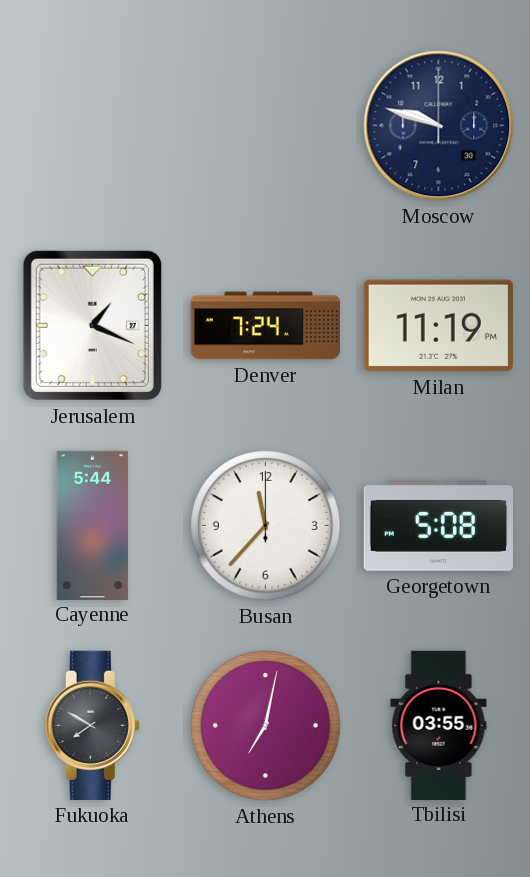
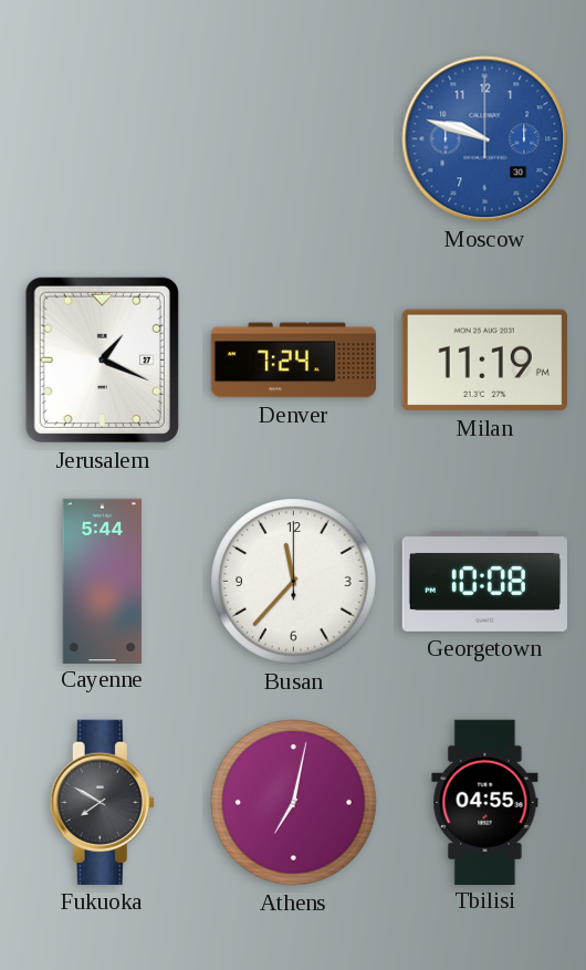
Moscow dial: navy -> blue
Georgetown: 5:08 -> 10:08
Tbilisi: 03:55 -> 04:55
